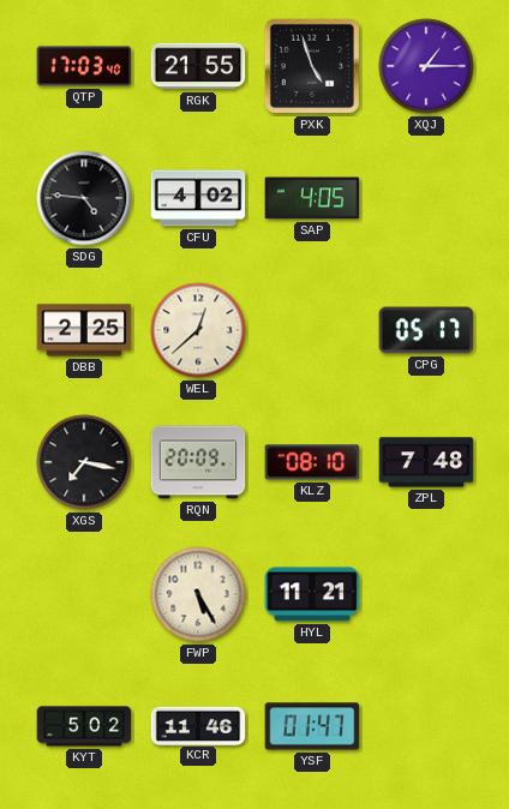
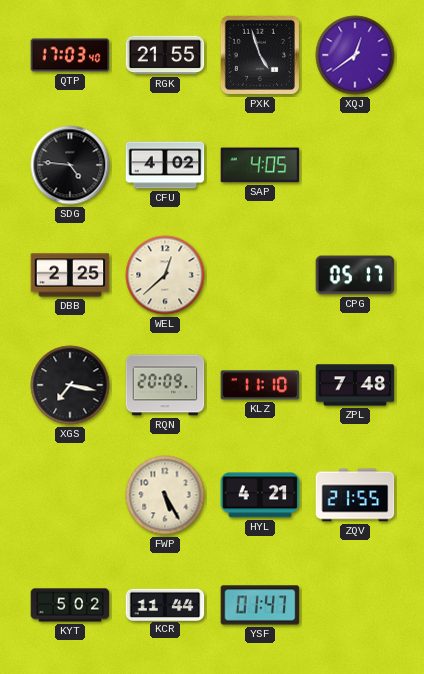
XQJ: 1:15 -> 12:39
KLZ: 08:10 -> 11:10
HYL: 11:21 -> 4:21
ZQV: none -> 21:55
KCR: 11:46 -> 11:44
